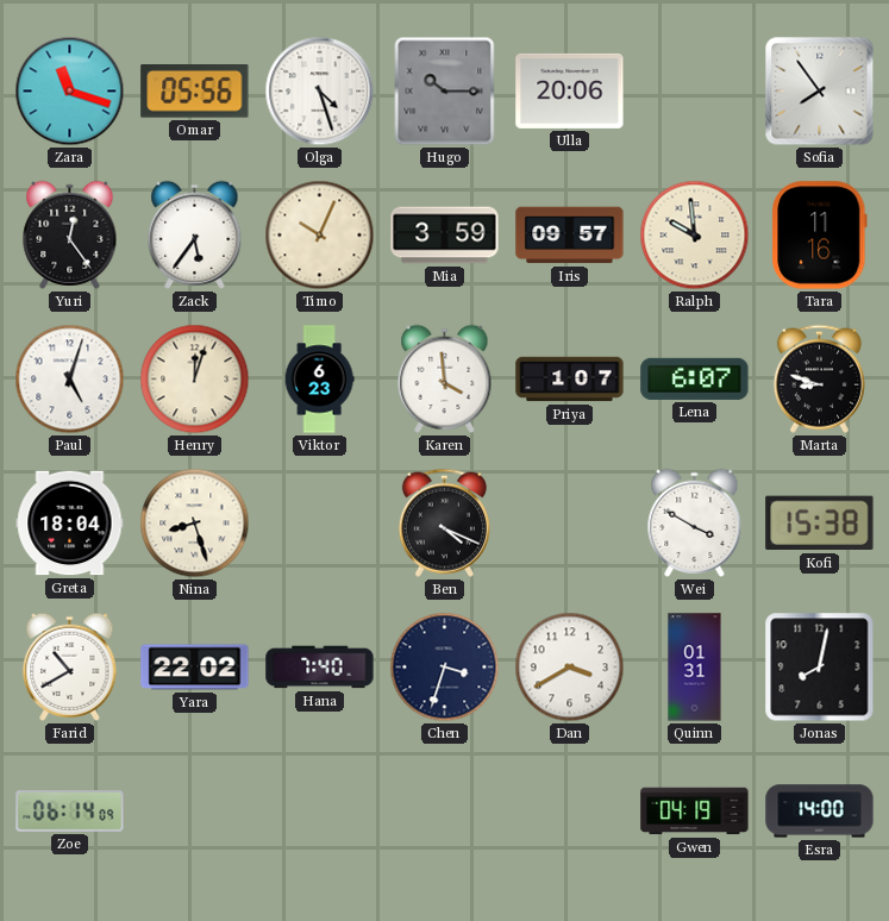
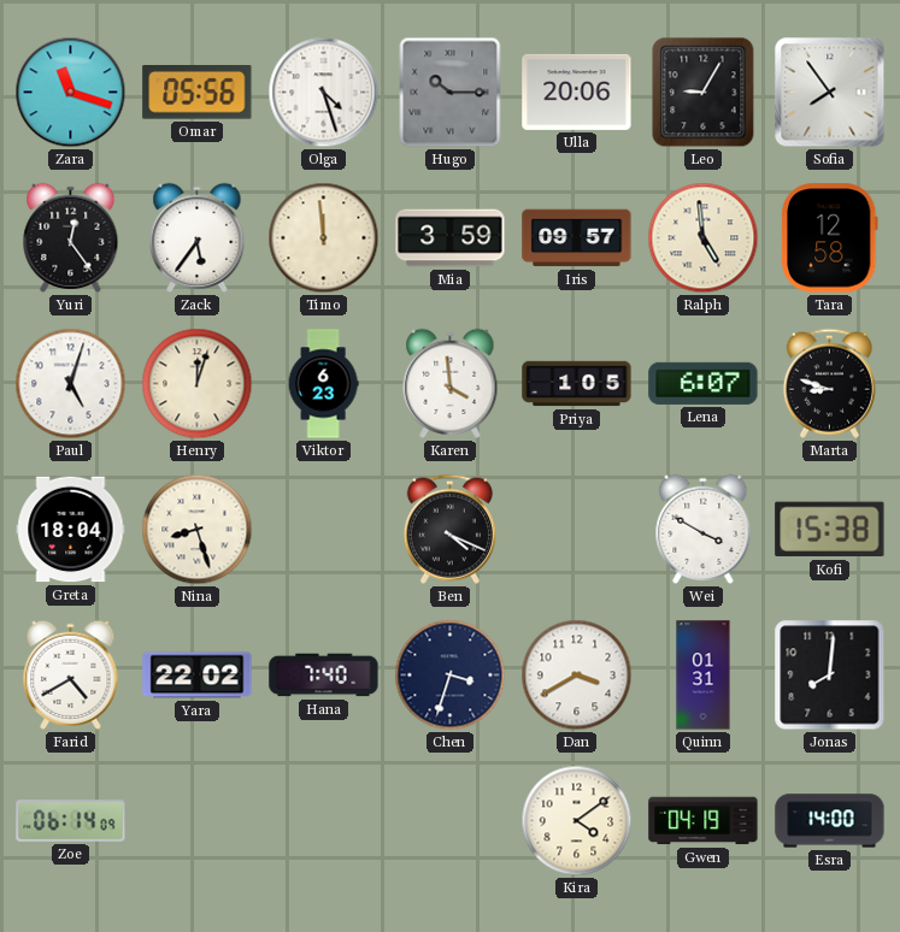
Leo: none -> 9:05
Timo: 10:04 -> 11:59
Ralph: 9:59 -> 4:59
Tara: 11:16 -> 12:58
Priya: 1:07 -> 1:05
Farid: 10:40 -> 4:40
Jonas: 8:02 -> 8:01
Kira: none -> 4:09
